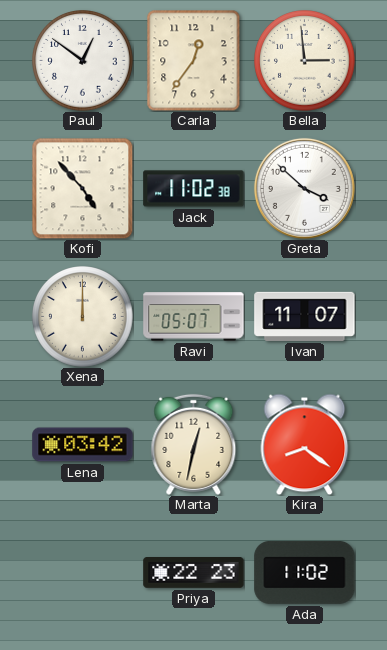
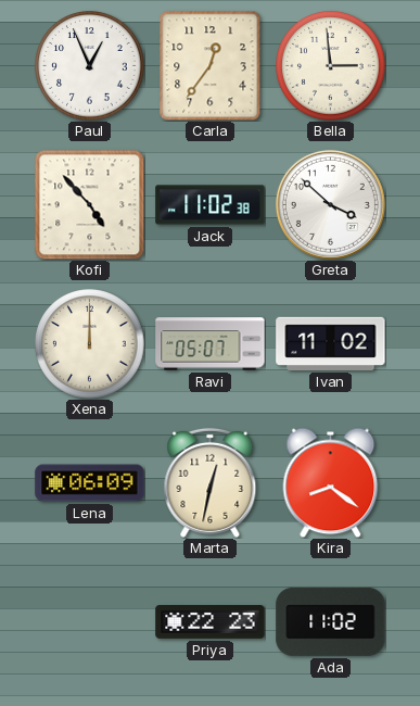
Paul: 12:51 -> 12:56
Ivan: 11:07 -> 11:02
Lena: 03:42 -> 06:09
